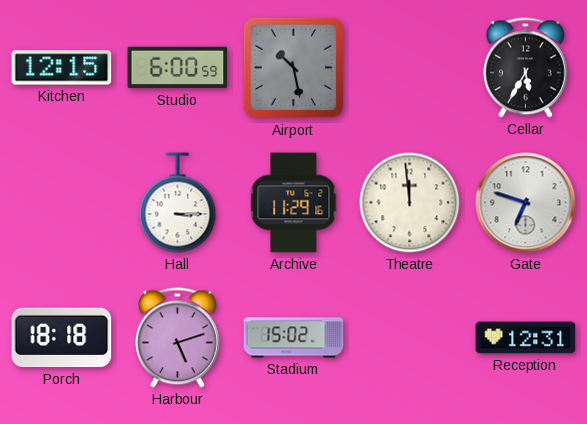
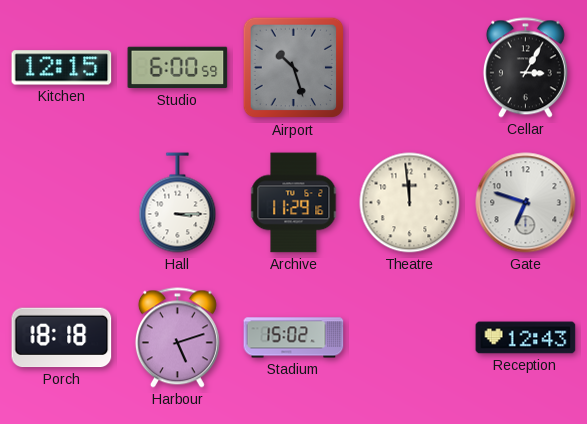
Airport: 10:28 -> 10:27
Cellar: 5:35 -> 3:05
Reception: 12:31 -> 12:43
